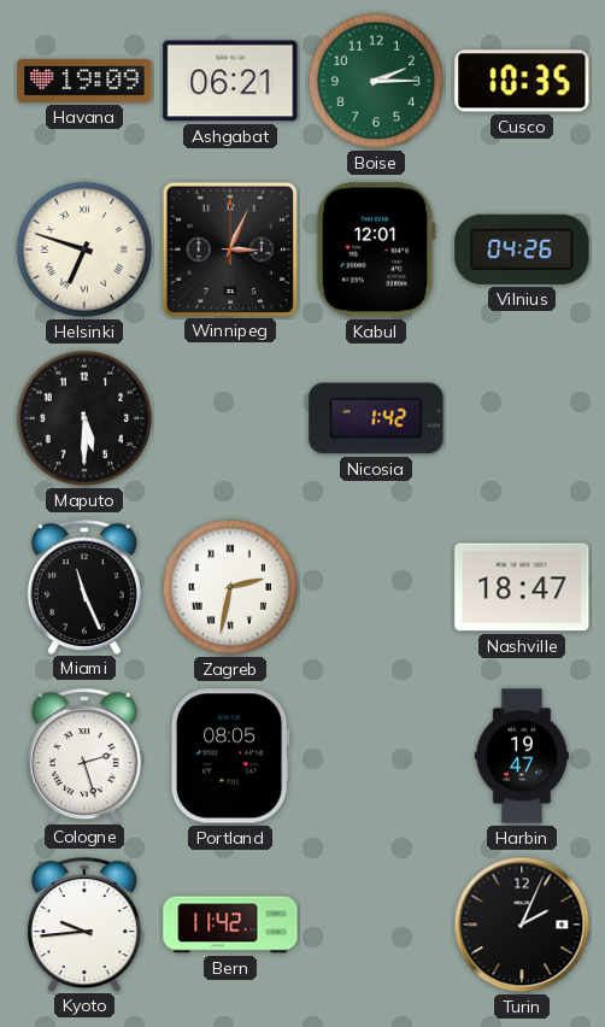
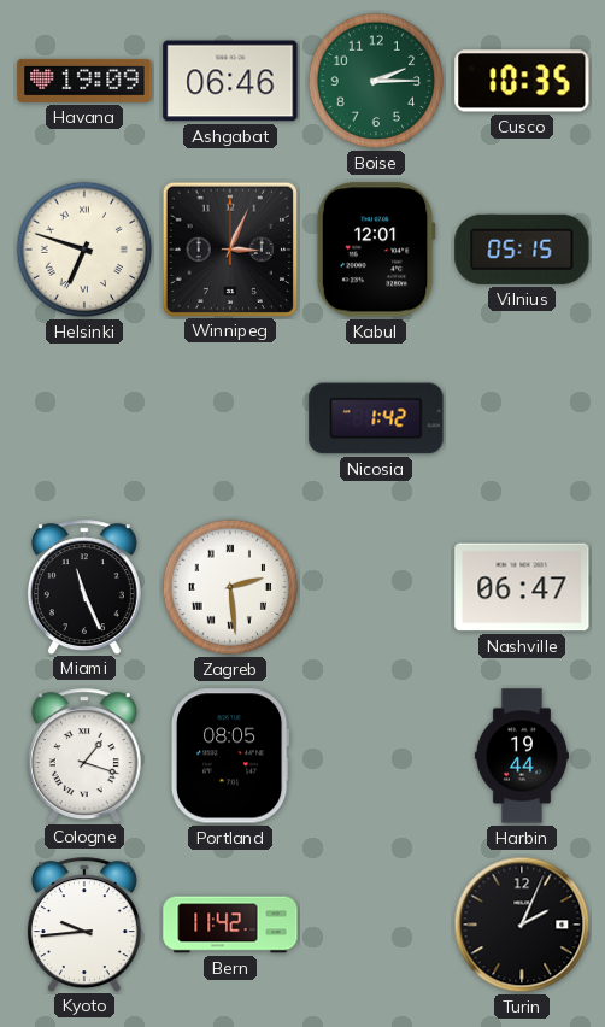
Ashgabat: 06:21 -> 06:46
Vilnius: 04:26 -> 05:15
Maputo: 5:30 -> none
Zagreb: 2:32 -> 2:29
Nashville: 18:47 -> 06:47
Cologne: 2:27 -> 1:18
Harbin: 19:47 -> 19:44
